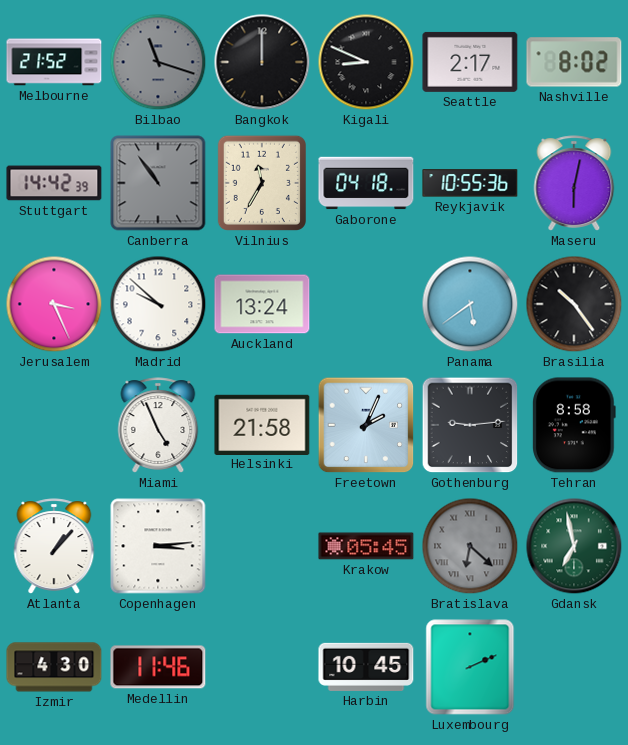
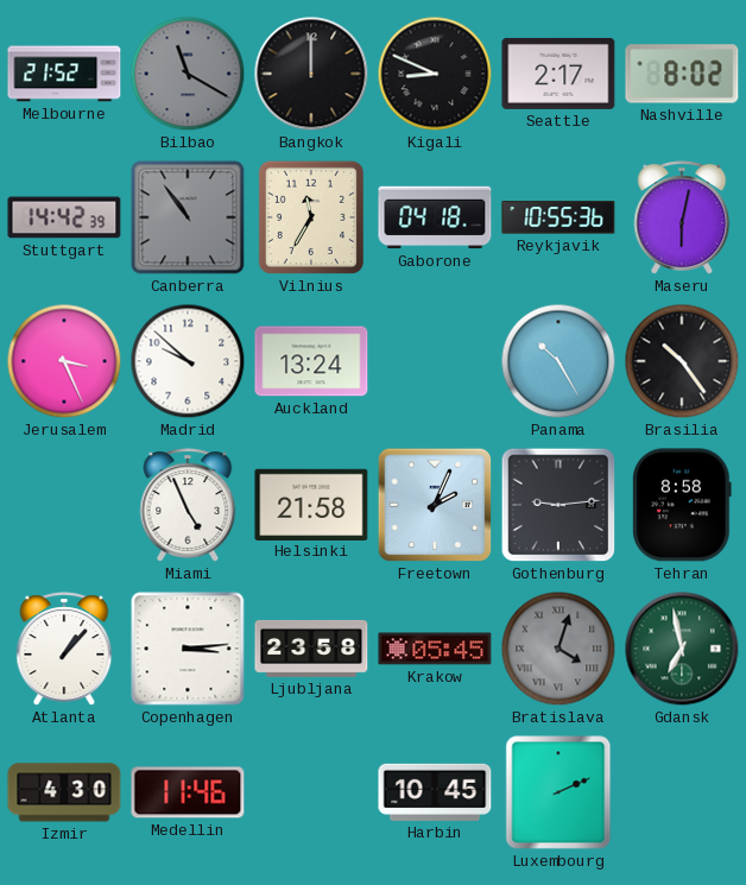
Bilbao: 11:18 -> 11:20
Panama: 5:39 -> 10:25
Ljubljana: none -> 23:58
Bratislava: 6:22 -> 4:03
